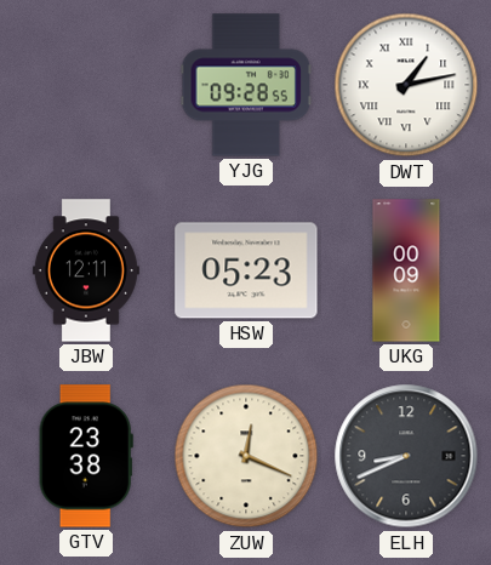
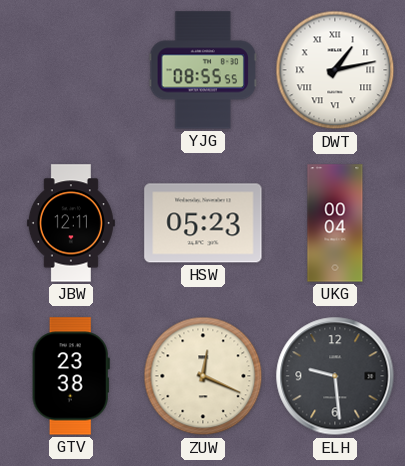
YJG: 09:28 -> 08:55
UKG: 00:09 -> 00:04
ELH: 8:41 -> 9:29
